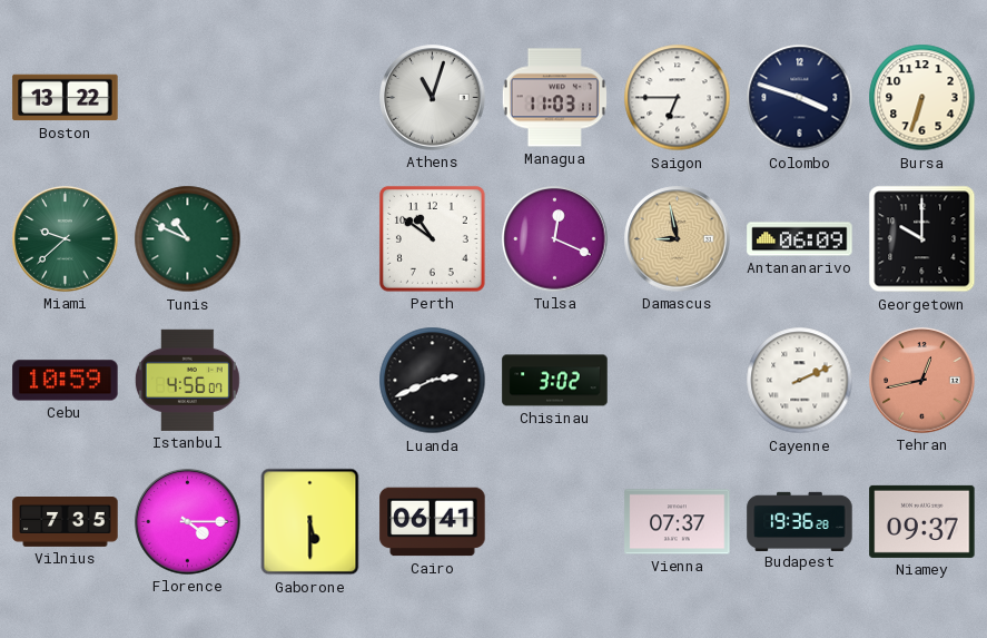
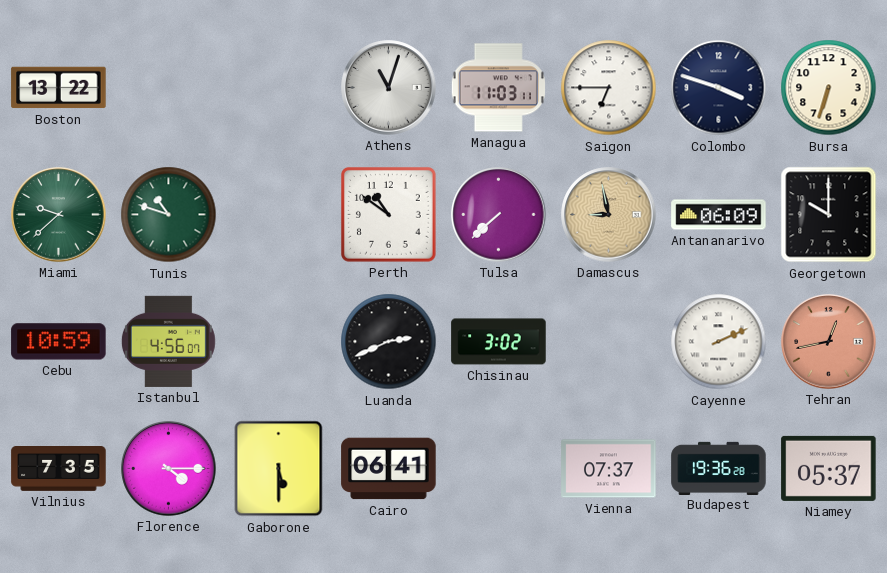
Tunis: 10:49 -> 10:48
Tulsa: 12:19 -> 7:38
Niamey: 09:37 -> 05:37
